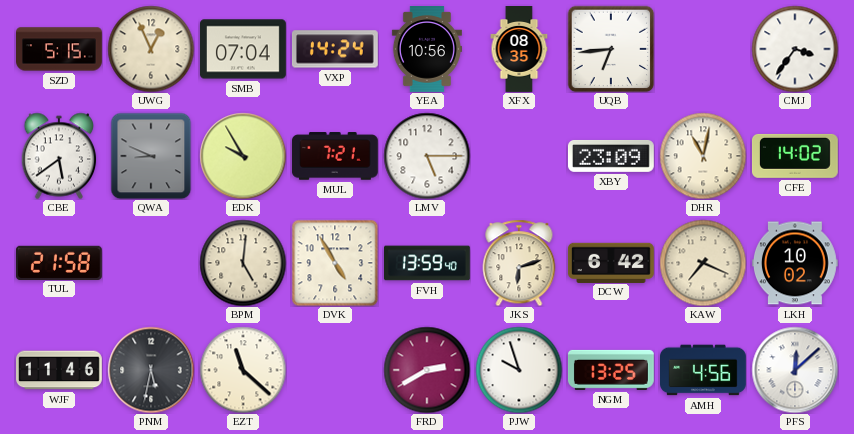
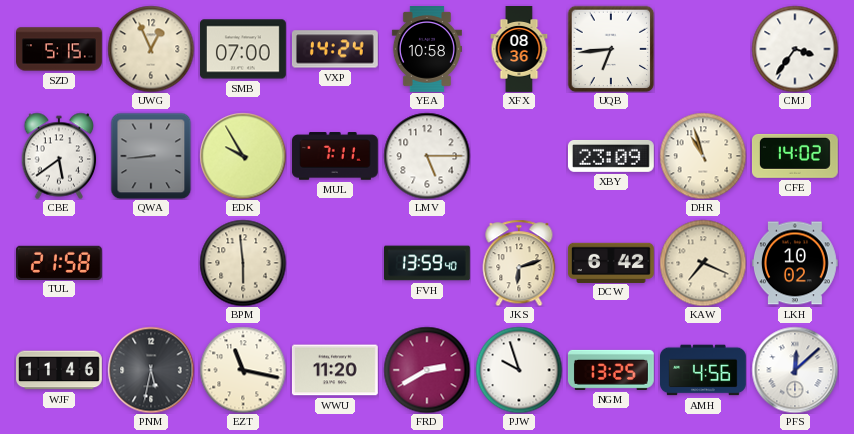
SMB: 07:04 -> 07:00
YEA: 10:56 -> 10:58
XFX: 08:35 -> 08:36
QWA: 8:49 -> 8:44
MUL: 7:21 -> 7:11
DHR: 11:02 -> 10:57
BPM: 5:01 -> 5:59
DVK: 4:55 -> none
EZT: 11:22 -> 11:17
WWU: none -> 11:20
